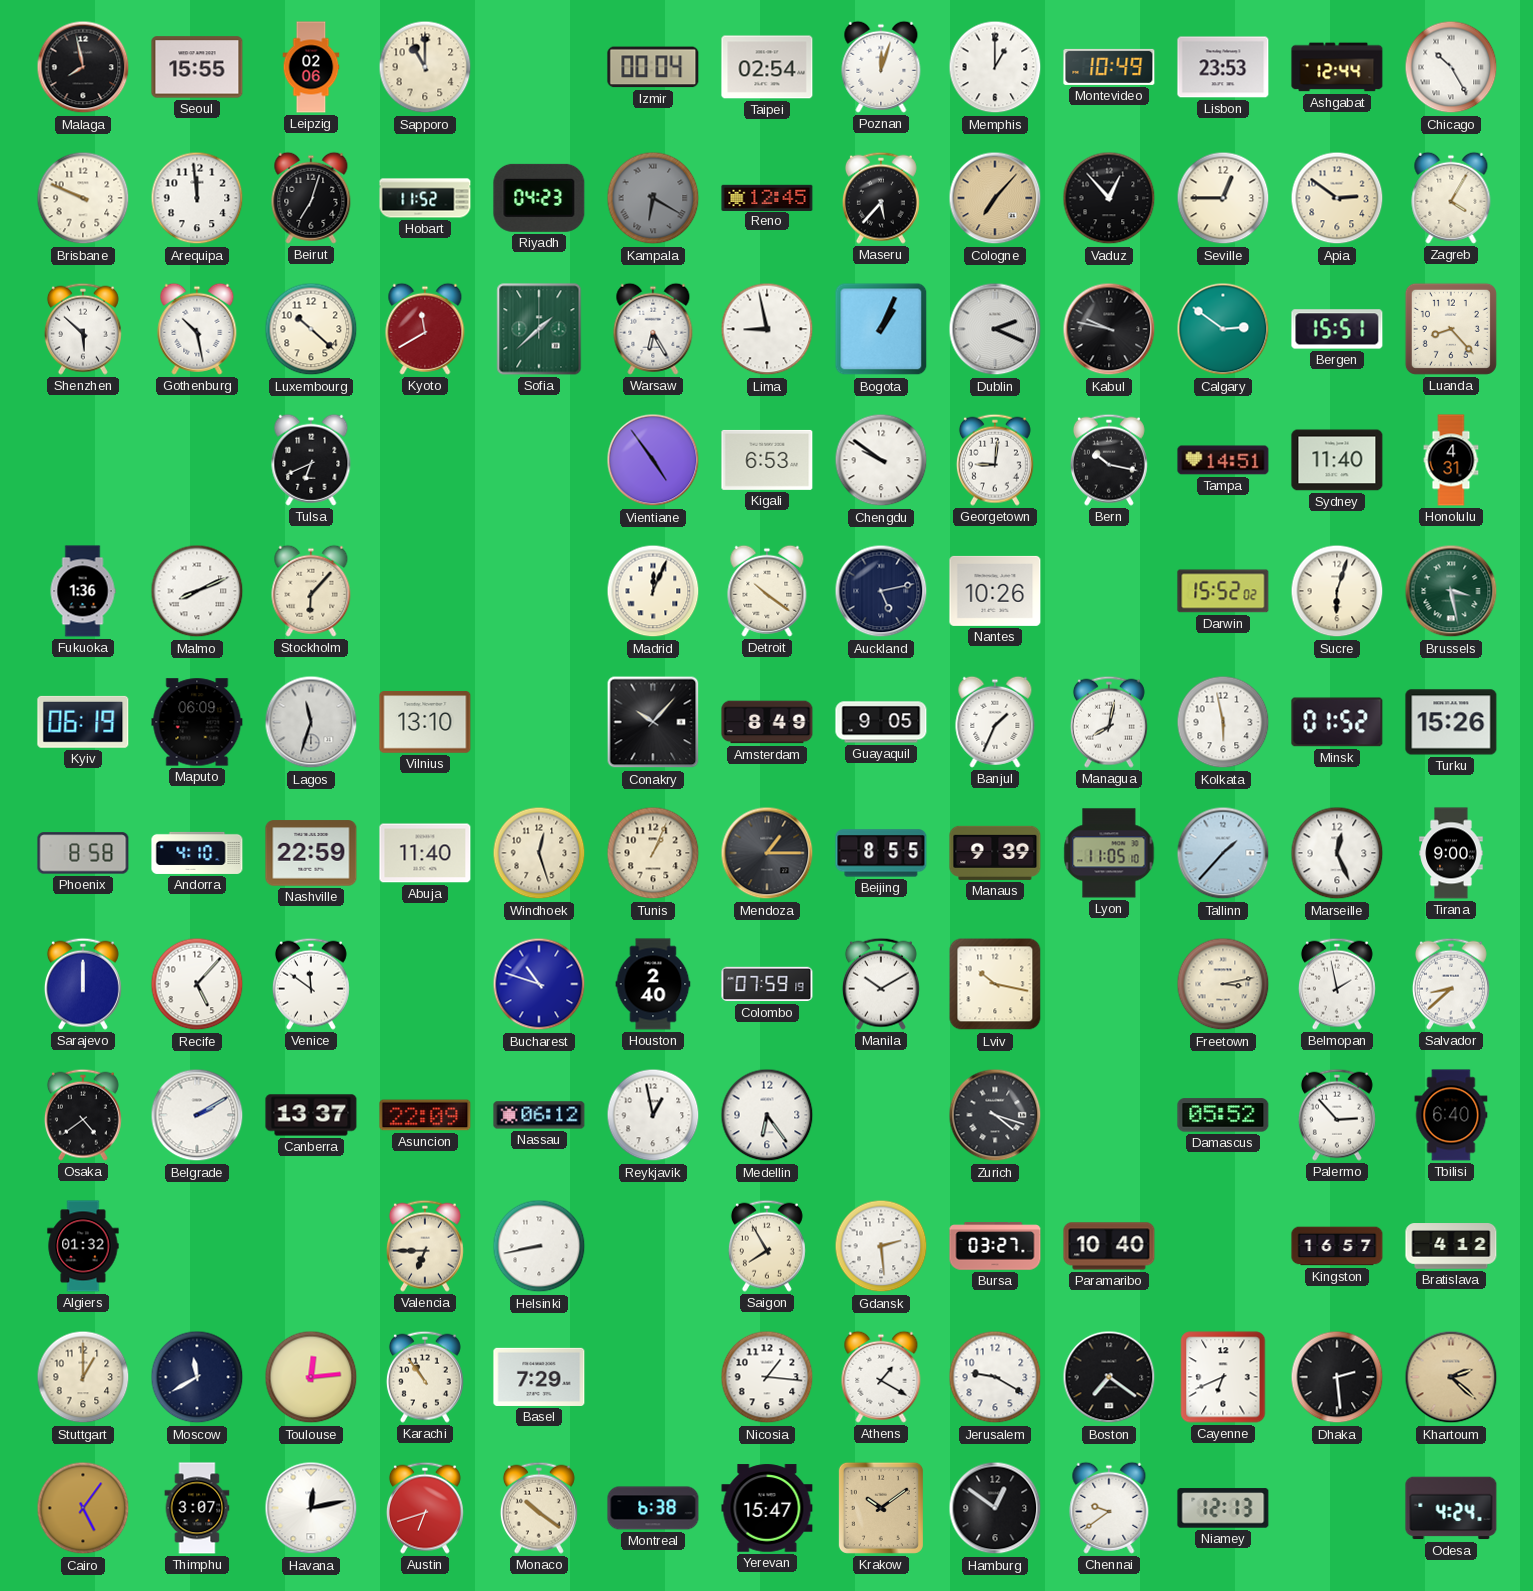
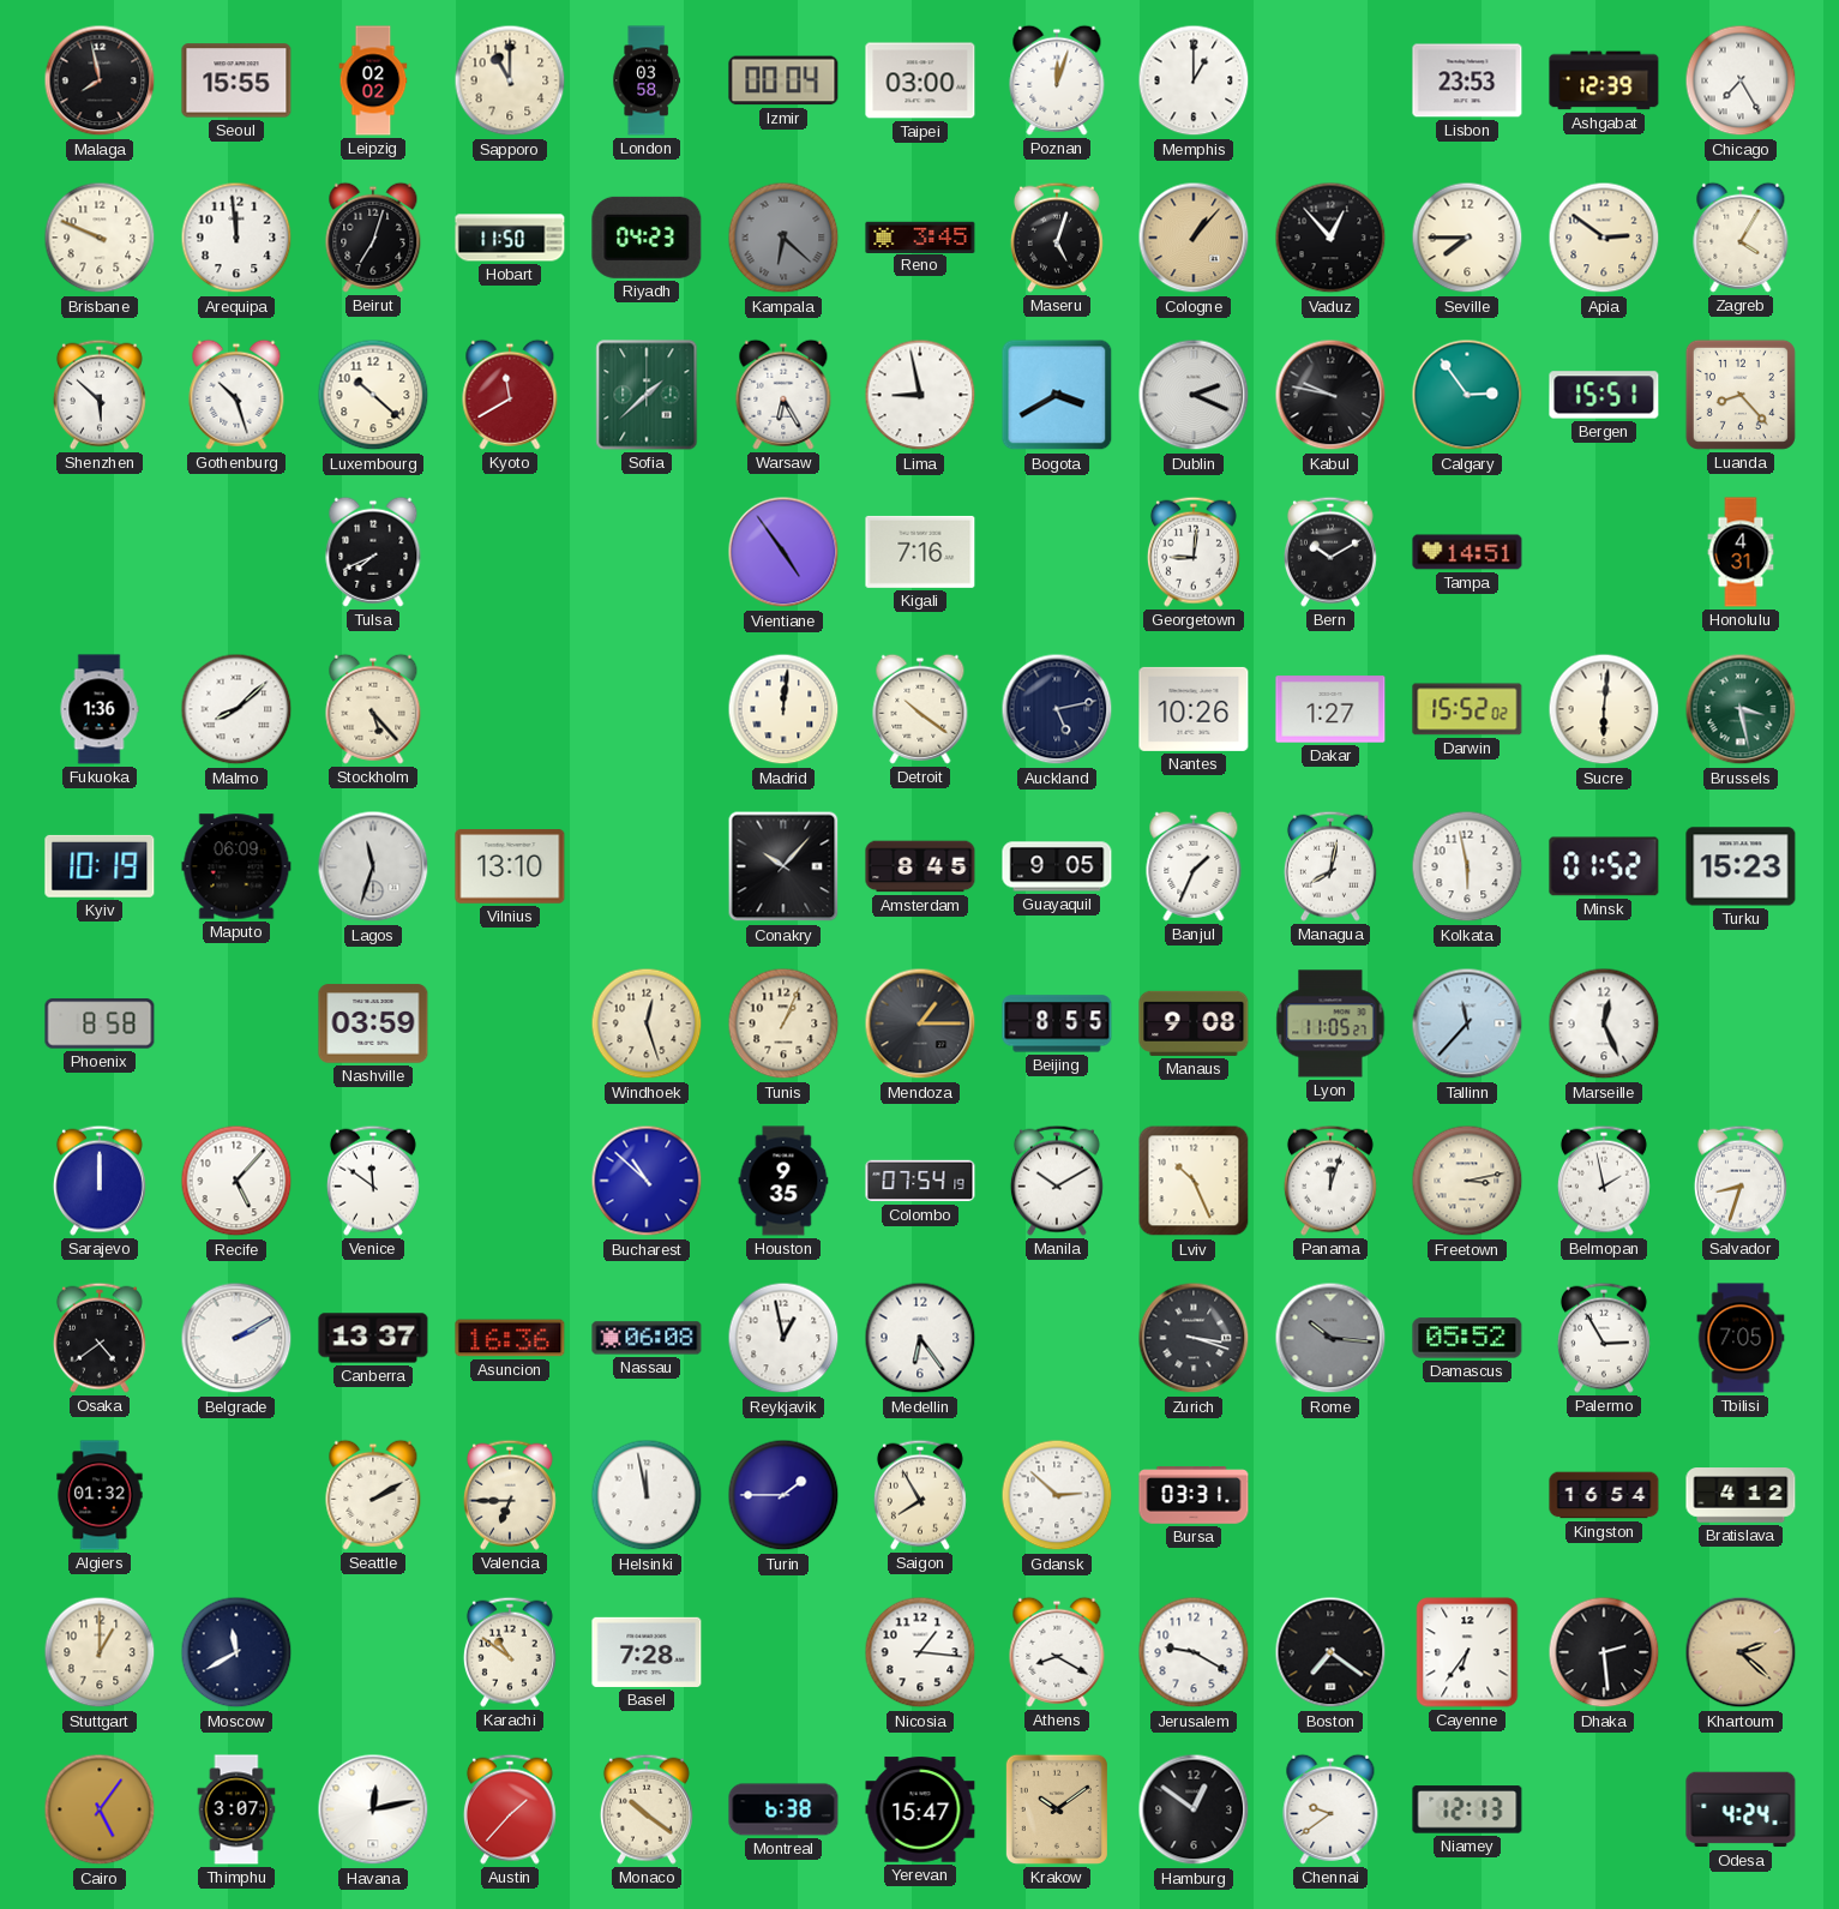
Leipzig: 02:06 -> 02:02
London: none -> 03:58
Taipei: 02:54 -> 03:00
Montevideo: 10:49 -> none
Ashgabat: 12:44 -> 12:39
Chicago: 10:25 -> 7:25
Hobart: 11:52 -> 11:50
Kampala: 6:20 -> 6:22
Reno: 12:45 -> 3:45
Maseru: 5:37 -> 5:03
Cologne: 7:07 -> 1:07
Seville: 12:45 -> 7:45
Gothenburg: 10:28 -> 10:27
Bogota: 1:04 -> 3:40
Calgary: 2:51 -> 2:54
Tulsa: 6:41 -> 7:41
Kigali: 6:53 -> 7:16
Chengdu: 9:51 -> none
Bern: 10:17 -> 10:10
Sydney: 11:40 -> none
Malmo: 8:11 -> 8:08
Stockholm: 6:07 -> 5:23
Madrid: 12:04 -> 12:01
Dakar: none -> 1:27
Sucre: 6:03 -> 6:01
Kyiv: 06:19 -> 10:19
Amsterdam: 8:49 -> 8:45
Turku: 15:26 -> 15:23
Andorra: 4:10 -> none
Nashville: 22:59 -> 03:59
Abuja: 11:40 -> none
Manaus: 9:39 -> 9:08
Lyon: 11:05:10 -> 11:05:27
Tallinn: 1:37 -> 11:37
Tirana: 9:00 -> none
Bucharest: 10:48 -> 10:52
Houston: 2:40 -> 9:35
Colombo: 07:59 -> 07:54
Lviv: 10:17 -> 10:26
Panama: none -> 12:03
Salvador: 8:38 -> 8:33
Asuncion: 22:09 -> 16:36
Nassau: 06:12 -> 06:08
Zurich: 4:18 -> 3:18
Rome: none -> 10:16
Palermo: 2:53 -> 2:55
Tbilisi: 6:40 -> 7:05
Seattle: none -> 2:10
Helsinki: 8:43 -> 11:58
Turin: none -> 1:45
Gdansk: 2:29 -> 2:52
Bursa: 03:27 -> 03:31
Paramaribo: 10:40 -> none
Kingston: 16:57 -> 16:54
Toulouse: 12:14 -> none
Karachi: 10:54 -> 10:51
Basel: 7:29 -> 7:28
Athens: 1:20 -> 8:20
Cayenne: 6:41 -> 6:36
Austin: 6:42 -> 1:37
